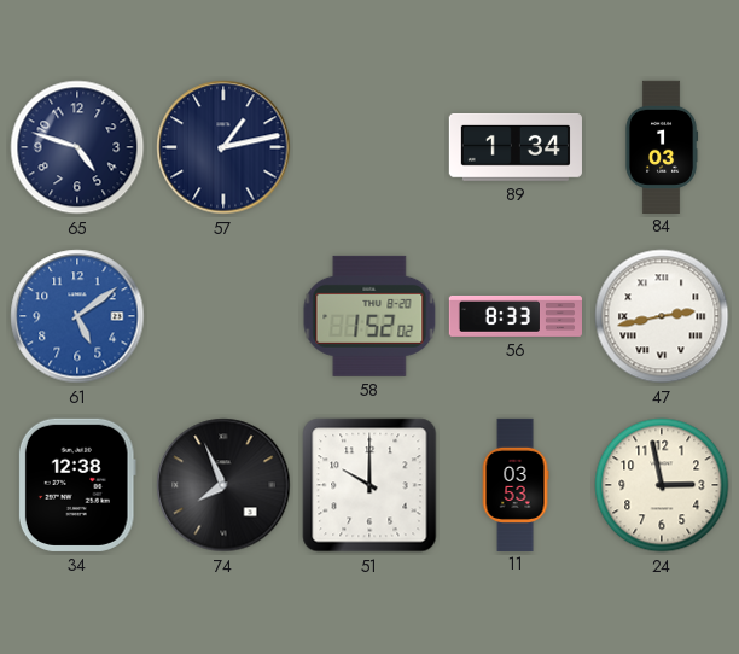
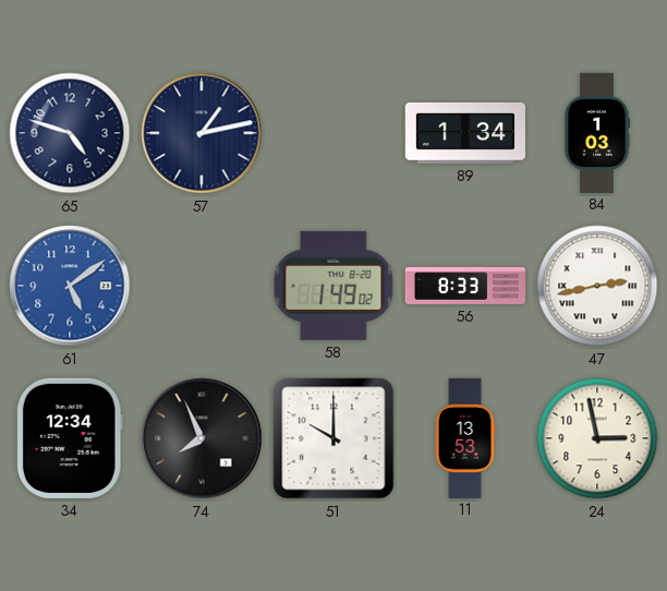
58: 1:52 -> 1:49
34: 12:38 -> 12:34
11: 03:53 -> 13:53
